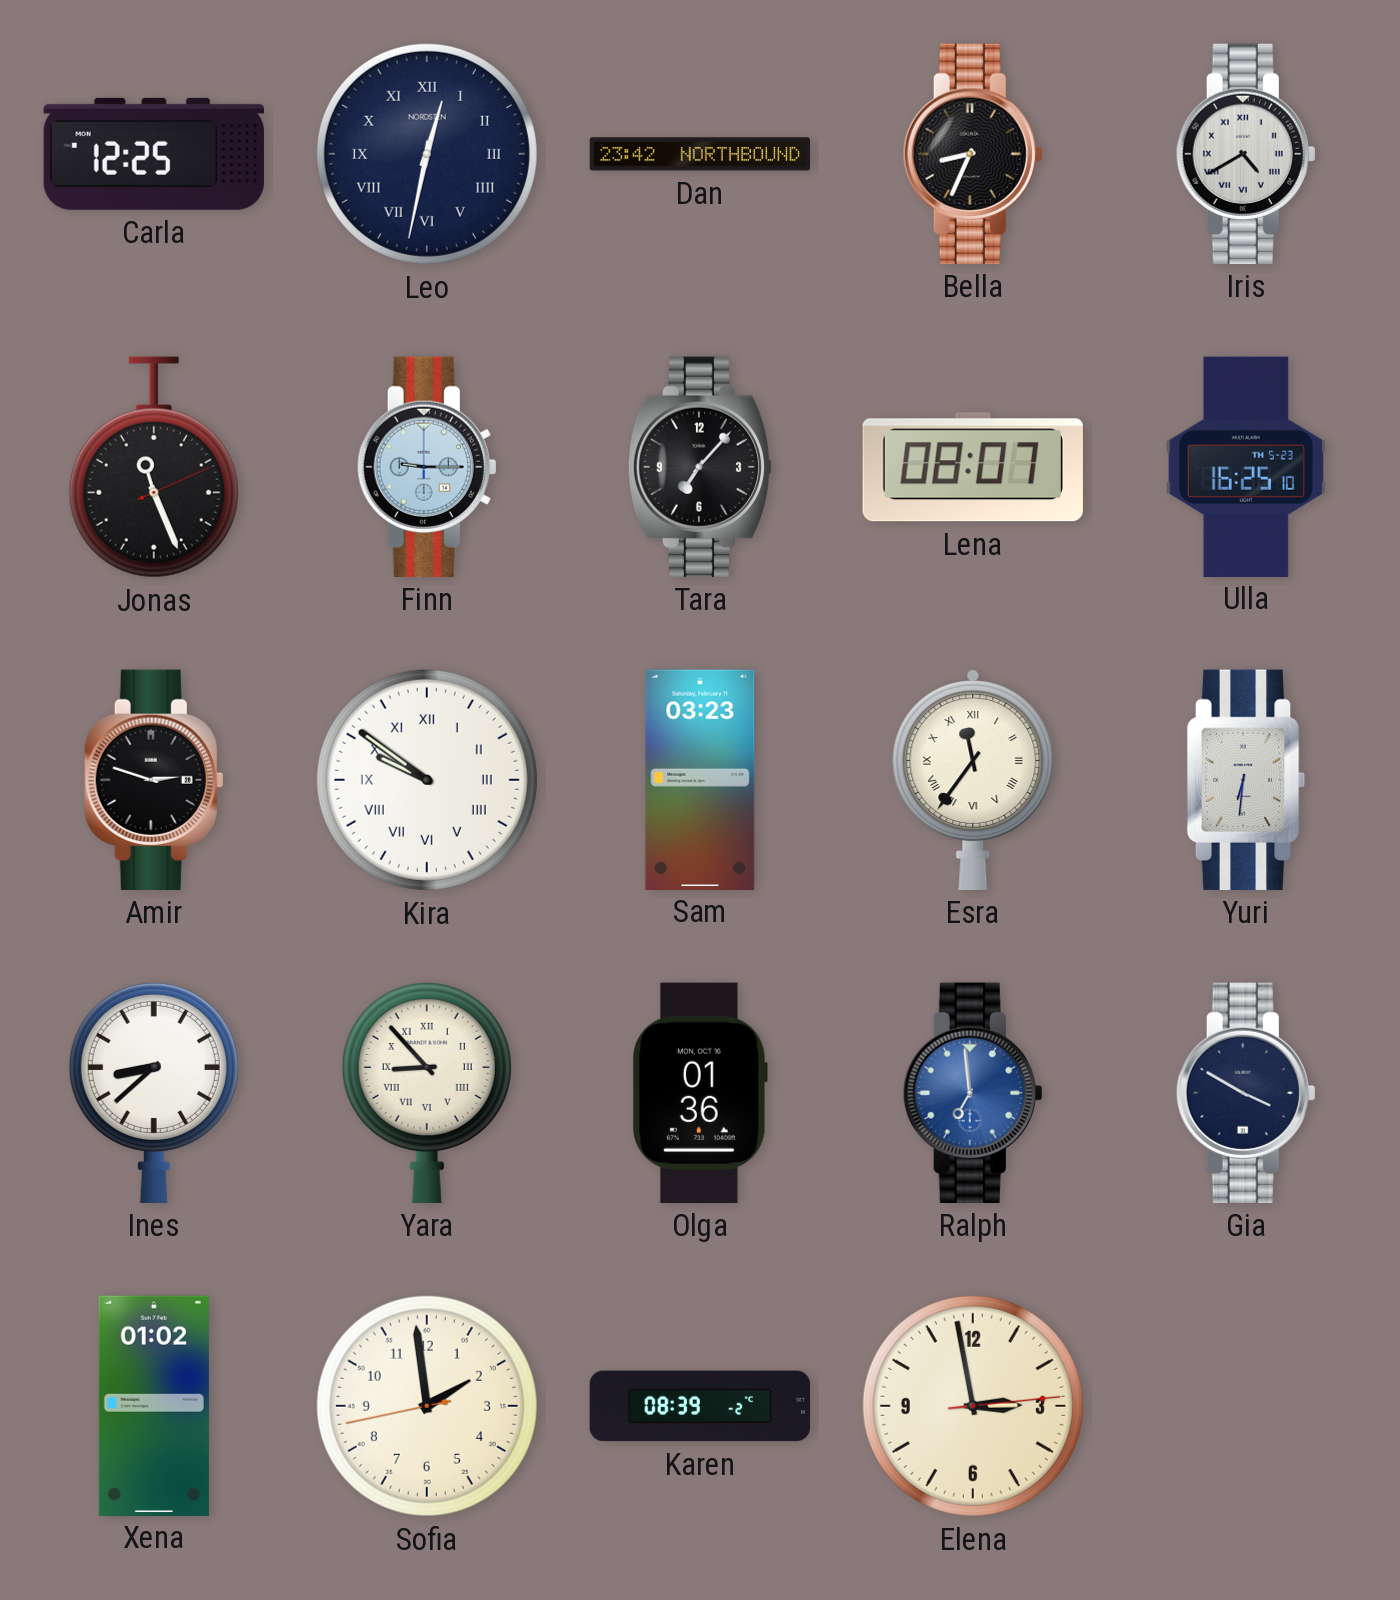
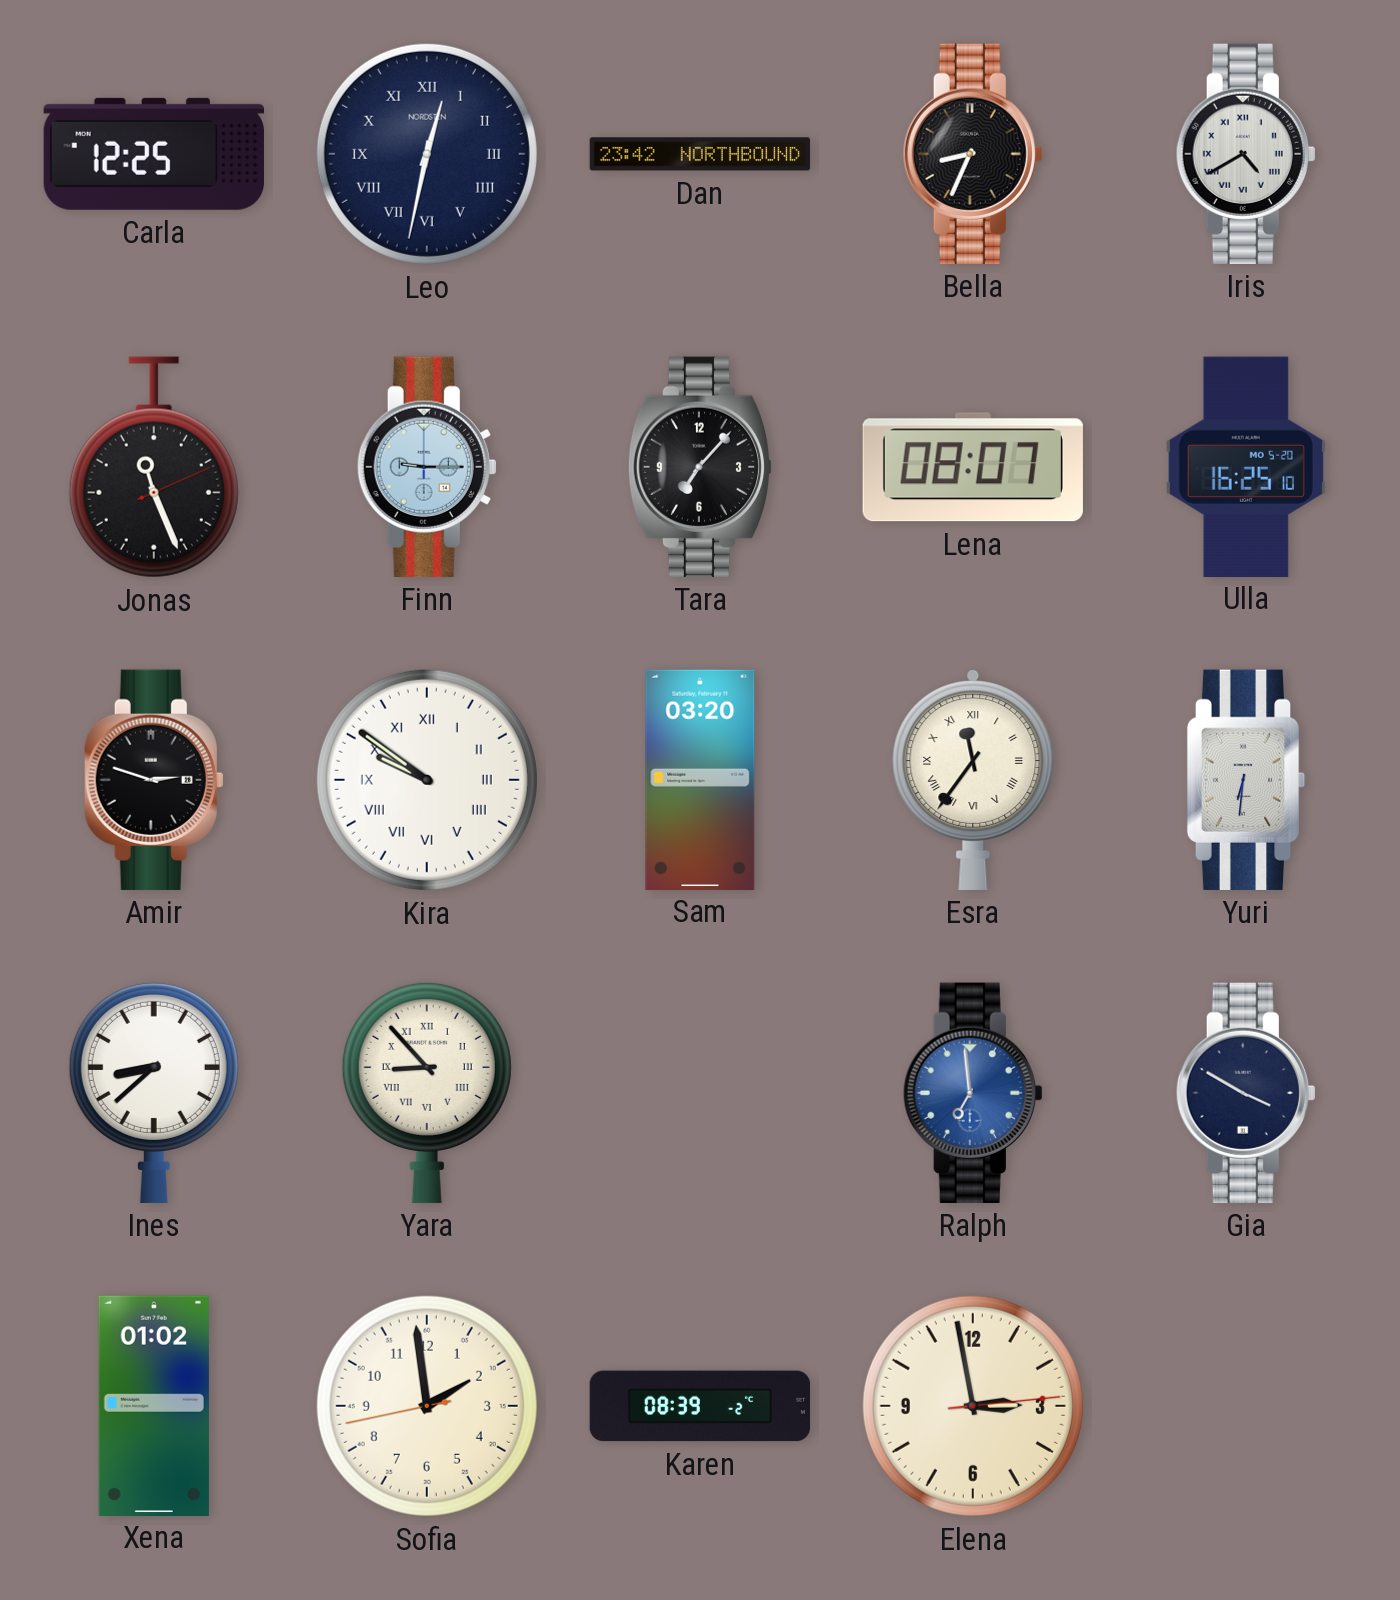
Ulla date: TH 5-23 -> MO 5-20
Sam: 03:23 -> 03:20
Olga: 01:36 -> none
